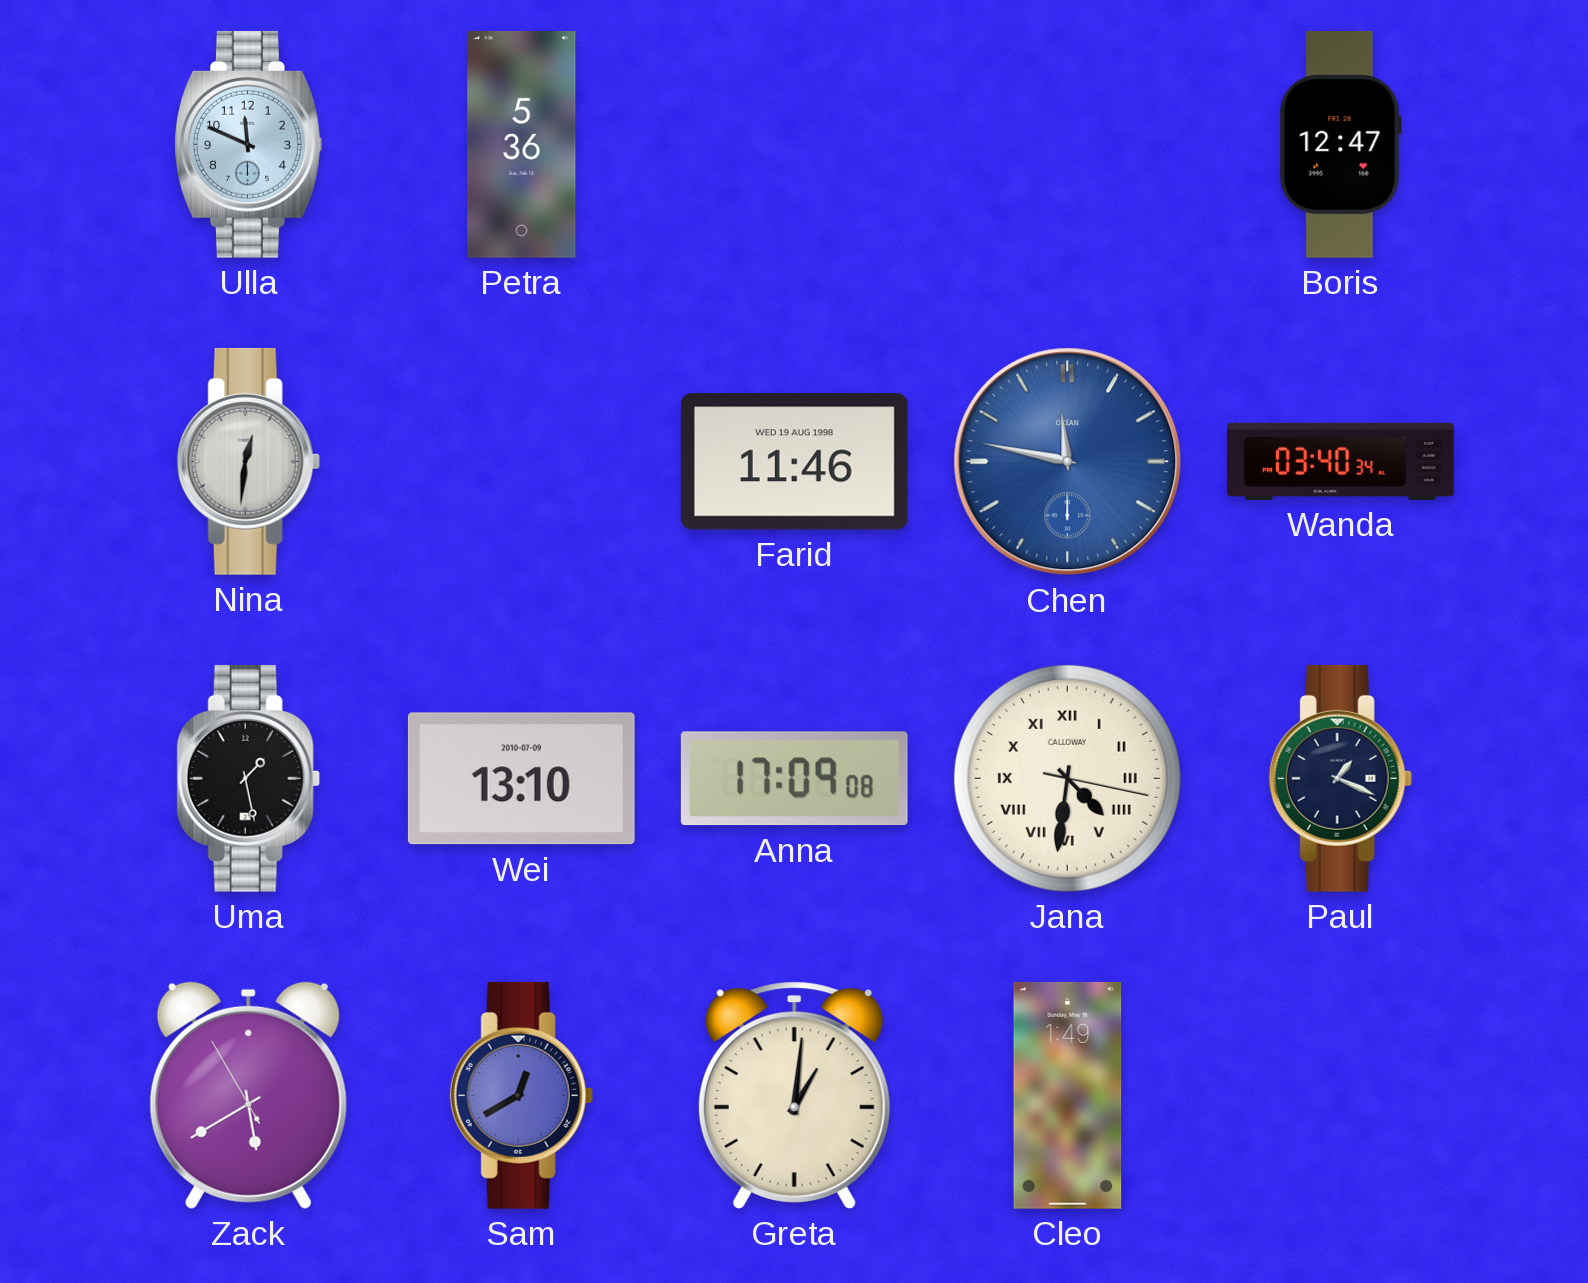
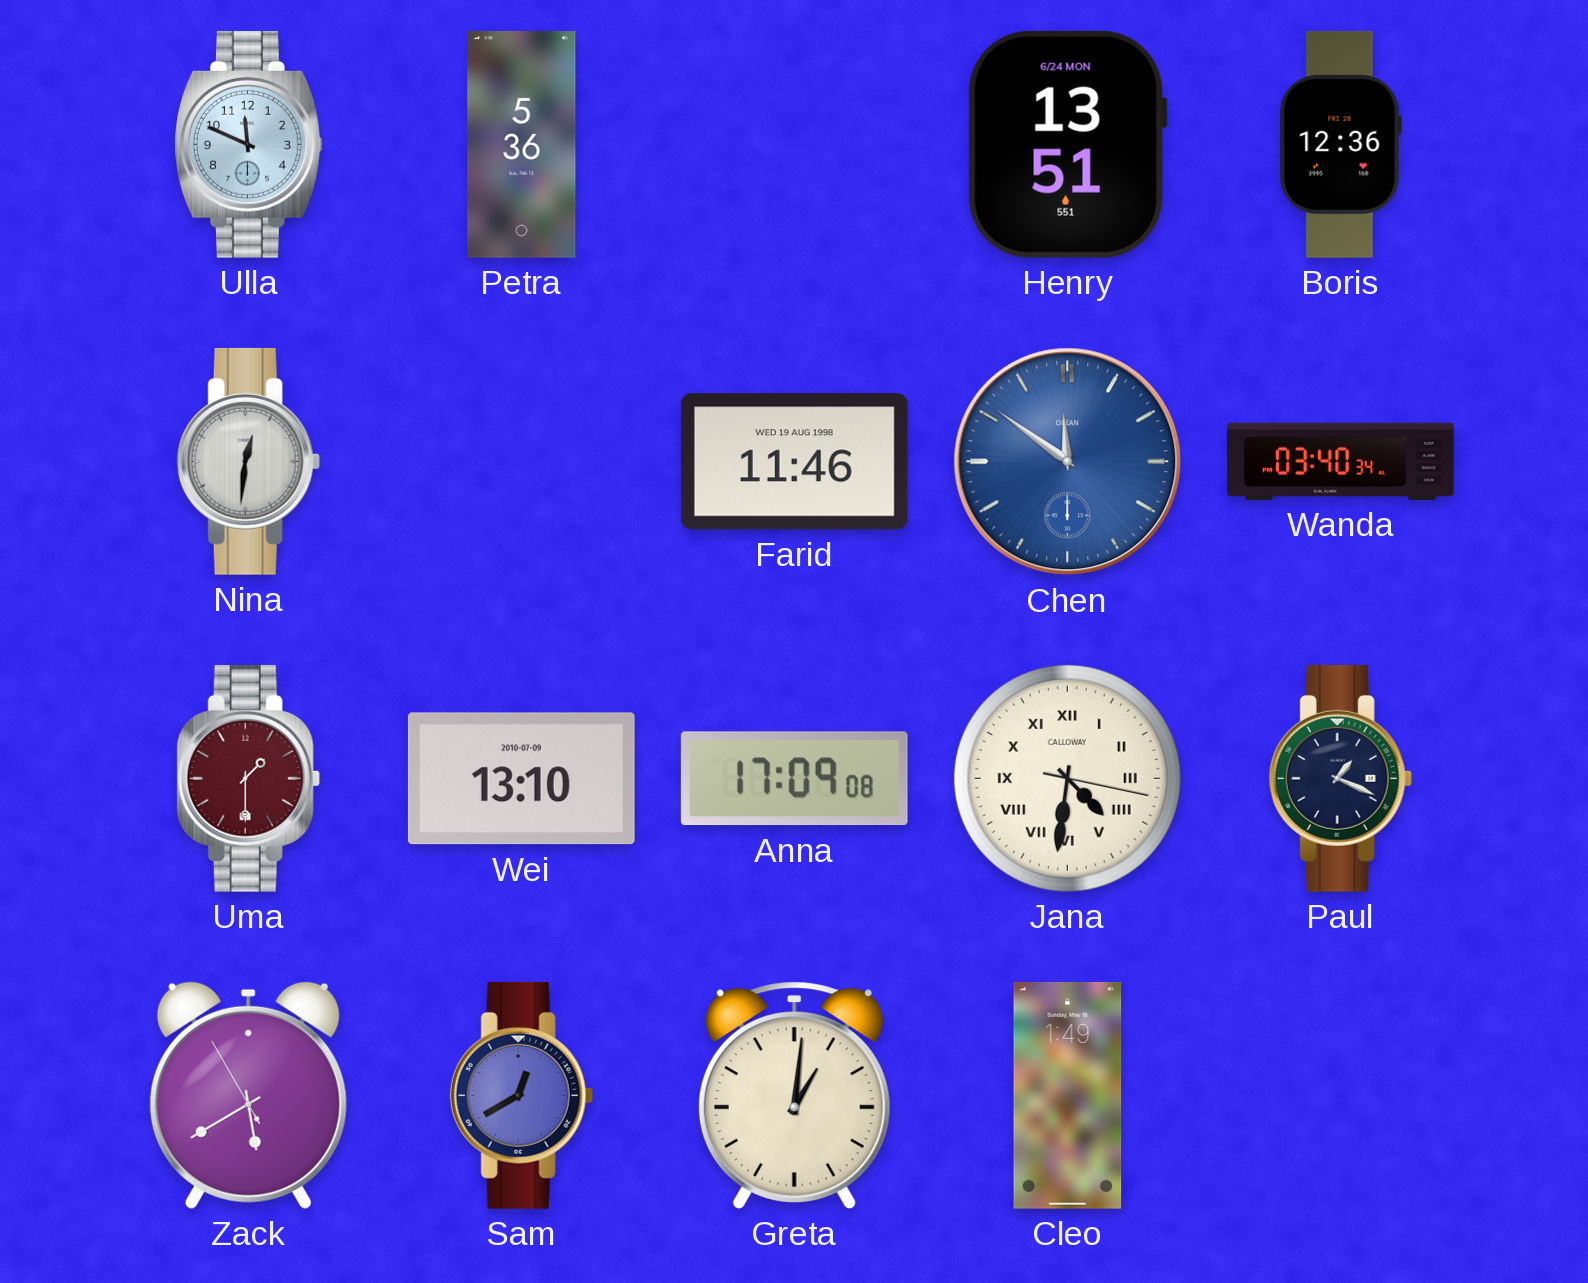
Henry: none -> 13:51
Boris: 12:47 -> 12:36
Chen: 11:47 -> 11:51
Uma: 1:28 -> 1:30
Uma dial: black -> burgundy
